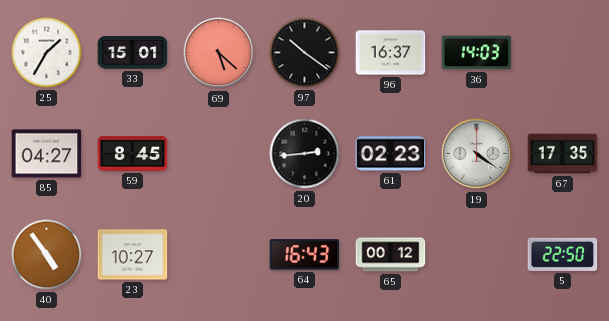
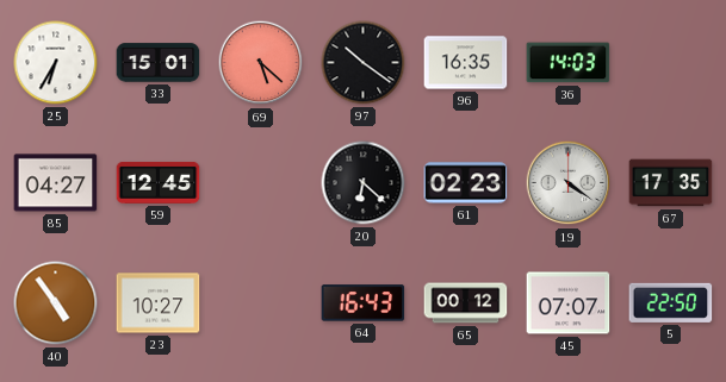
25: 1:35 -> 6:35
96: 16:37 -> 16:35
59: 8:45 -> 12:45
20: 2:44 -> 6:22
45: none -> 07:07
